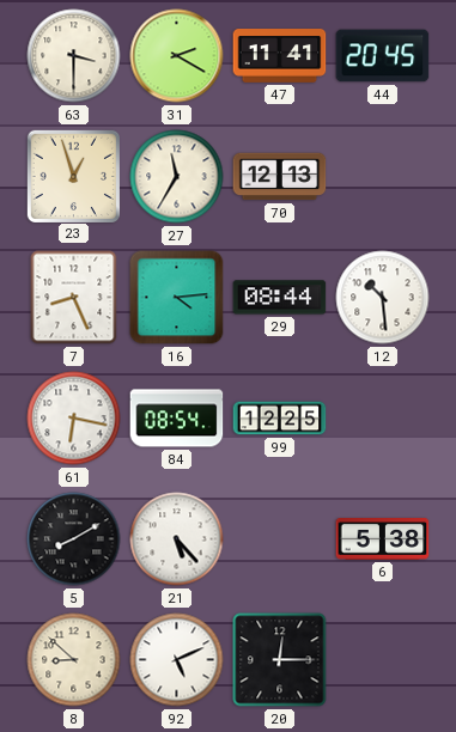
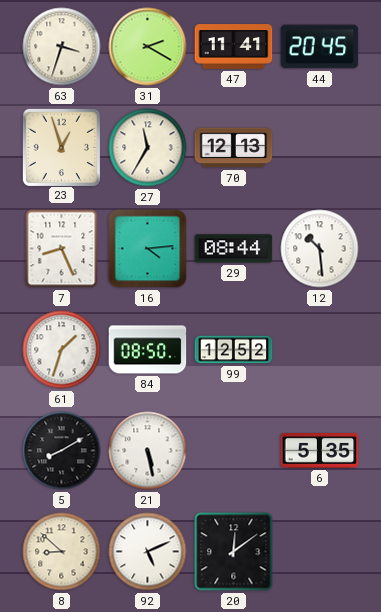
63: 3:30 -> 3:33
61: 6:17 -> 1:33
84: 08:54 -> 08:50
99: 12:25 -> 12:52
21: 5:23 -> 5:28
6: 5:38 -> 5:35
20: 12:15 -> 12:09
